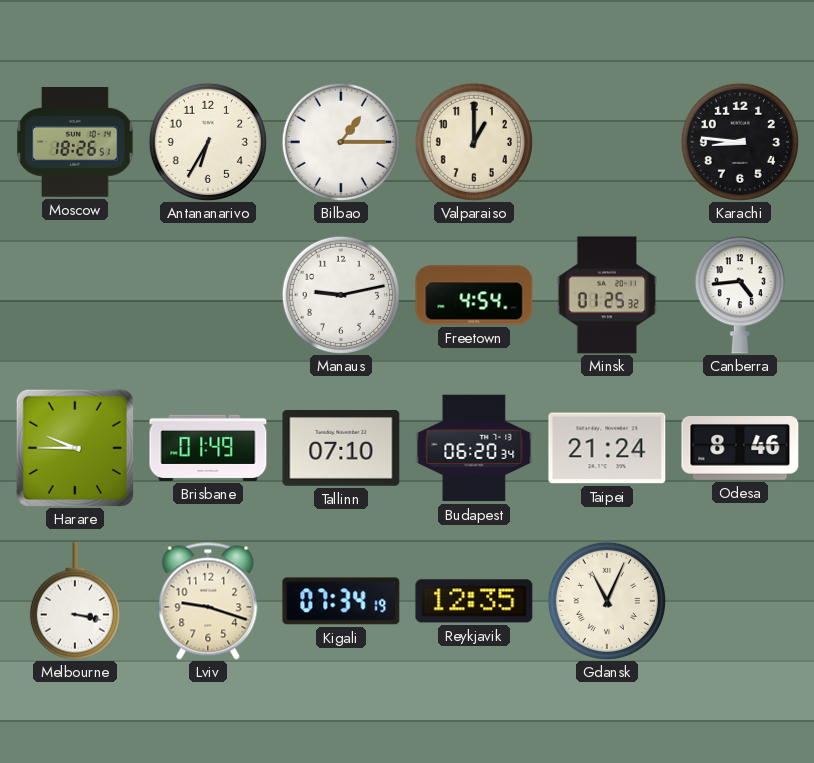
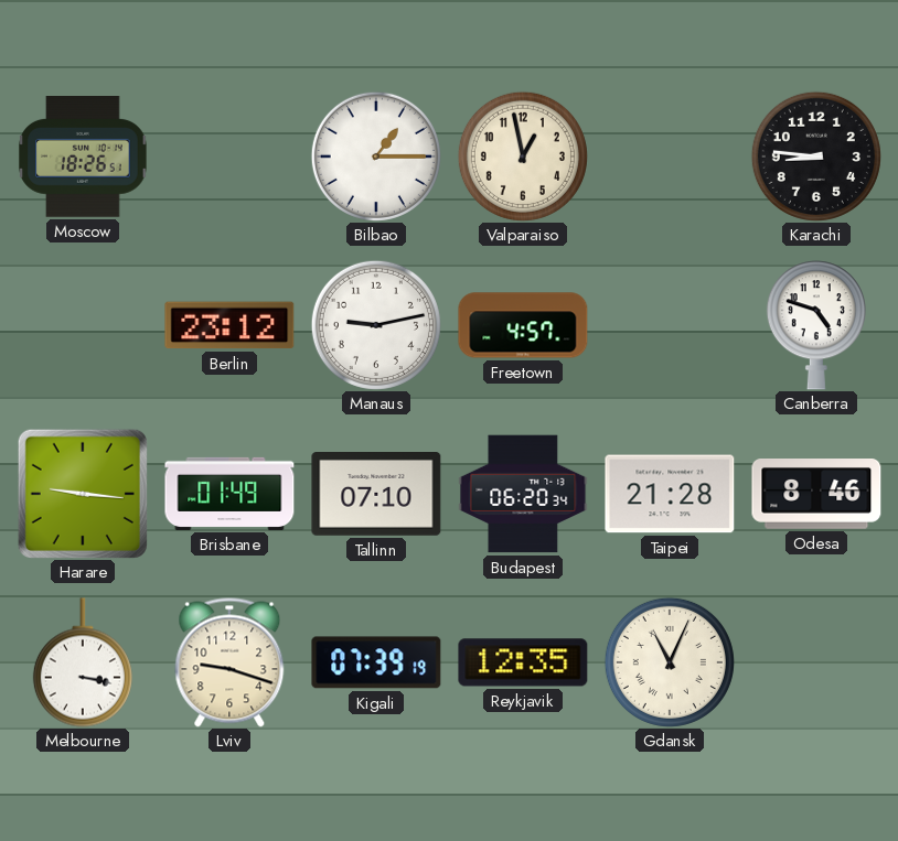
Antananarivo: 6:35 -> none
Valparaiso: 1:00 -> 12:58
Berlin: none -> 23:12
Freetown: 4:54 -> 4:57
Minsk: 01:25 -> none
Canberra: 4:44 -> 4:48
Harare: 9:45 -> 9:16
Taipei: 21:24 -> 21:28
Kigali: 07:34 -> 07:39
